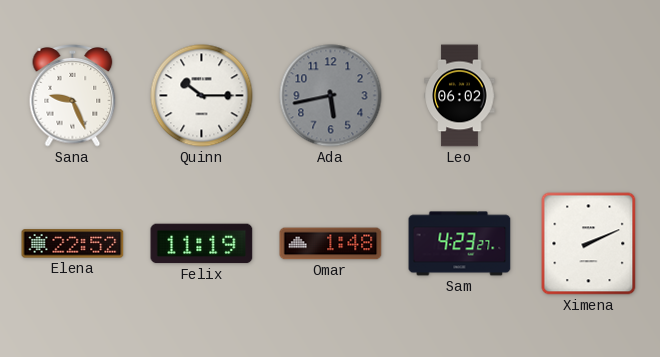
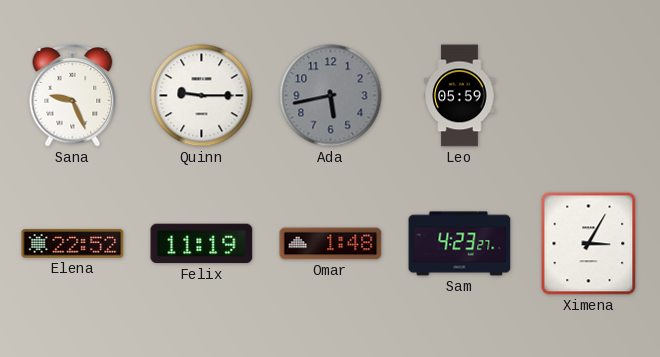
Quinn: 10:15 -> 9:15
Leo: 06:02 -> 05:59
Ximena: 2:11 -> 3:05
